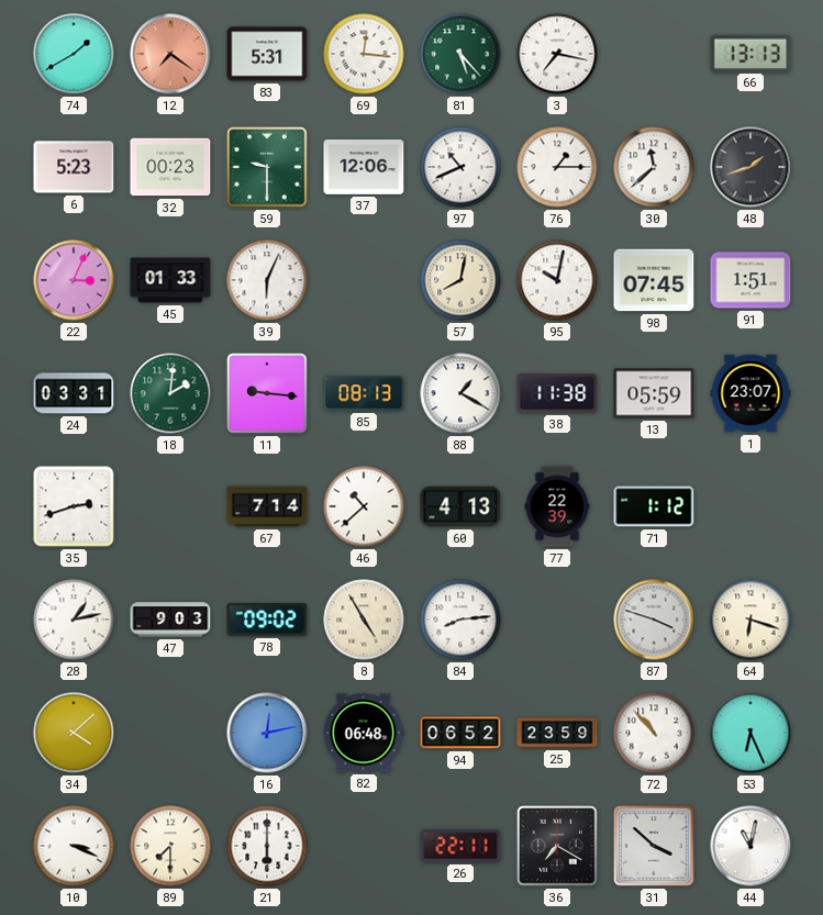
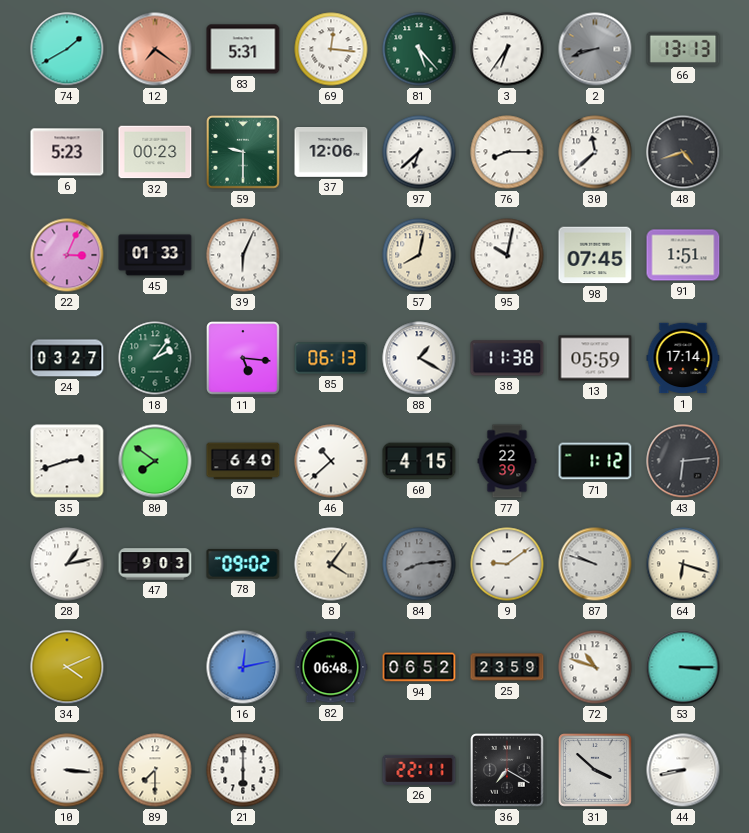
3: 7:17 -> 6:36
2: none -> 8:42
97: 10:41 -> 6:38
76: 1:15 -> 8:15
48: 1:42 -> 4:42
24: 03:31 -> 03:27
18: 2:01 -> 2:06
11: 9:16 -> 5:16
85: 08:13 -> 06:13
1: 23:07 -> 17:14
80: none -> 7:51
67: 7:14 -> 6:40
60: 4:13 -> 4:15
43: none -> 6:14
8: 4:55 -> 4:06
84 dial: white -> grey
9: none -> 9:09
87: 3:48 -> 9:48
34: 4:08 -> 4:11
72: 10:53 -> 10:48
53: 6:26 -> 3:15
10: 3:19 -> 3:16
44: 11:02 -> 8:43
